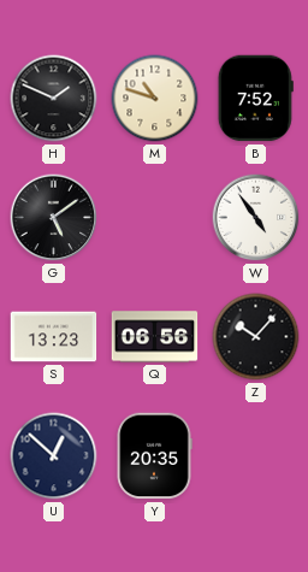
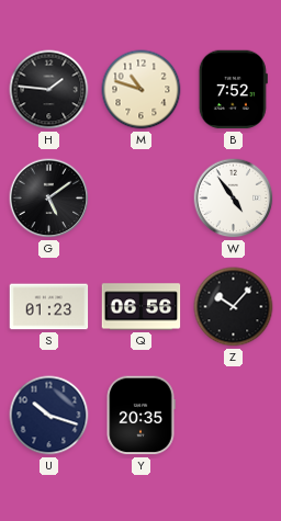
H: 1:49 -> 1:46
S: 13:23 -> 01:23
U: 12:52 -> 10:18
